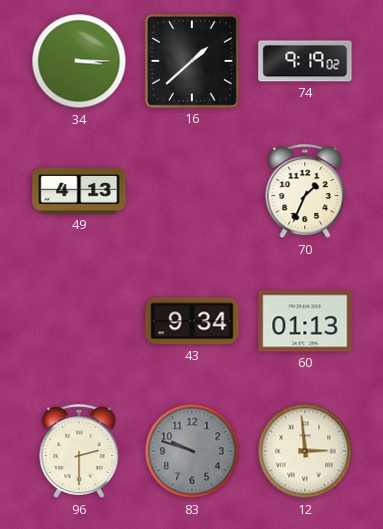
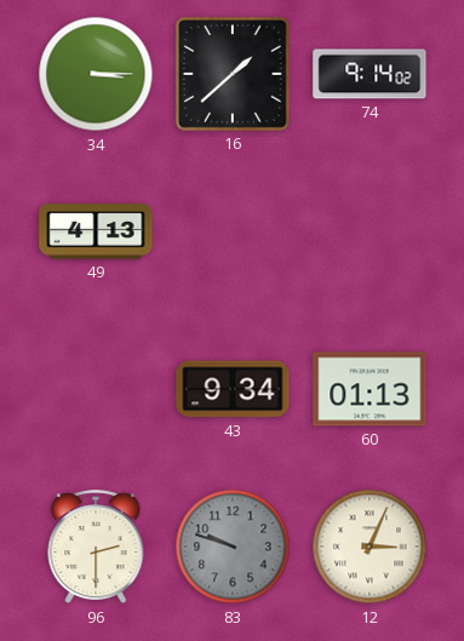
74: 9:19 -> 9:14
70: 1:34 -> none
12: 2:59 -> 3:04
